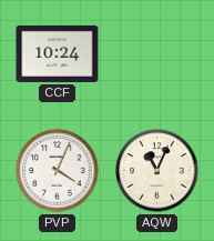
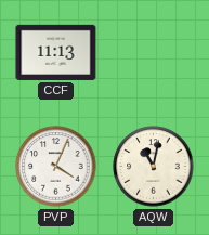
CCF: 10:24 -> 11:13
AQW: 11:04 -> 11:02
